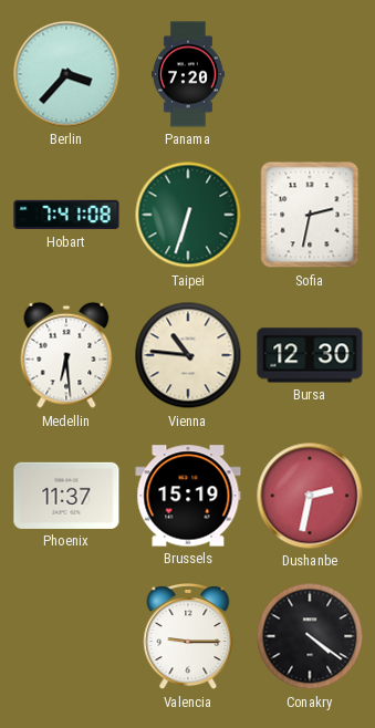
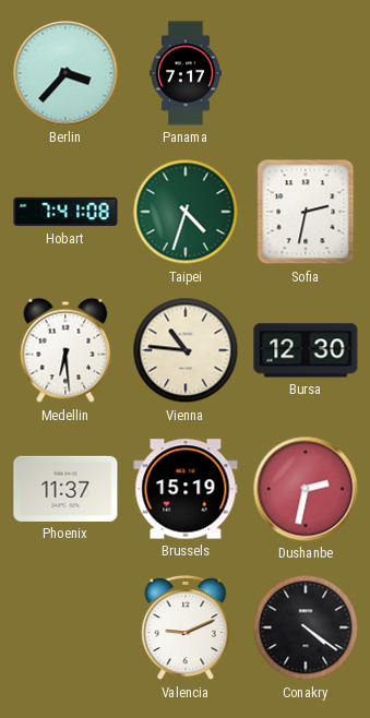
Panama: 7:20 -> 7:17
Taipei: 6:33 -> 4:33
Valencia: 9:15 -> 9:11
